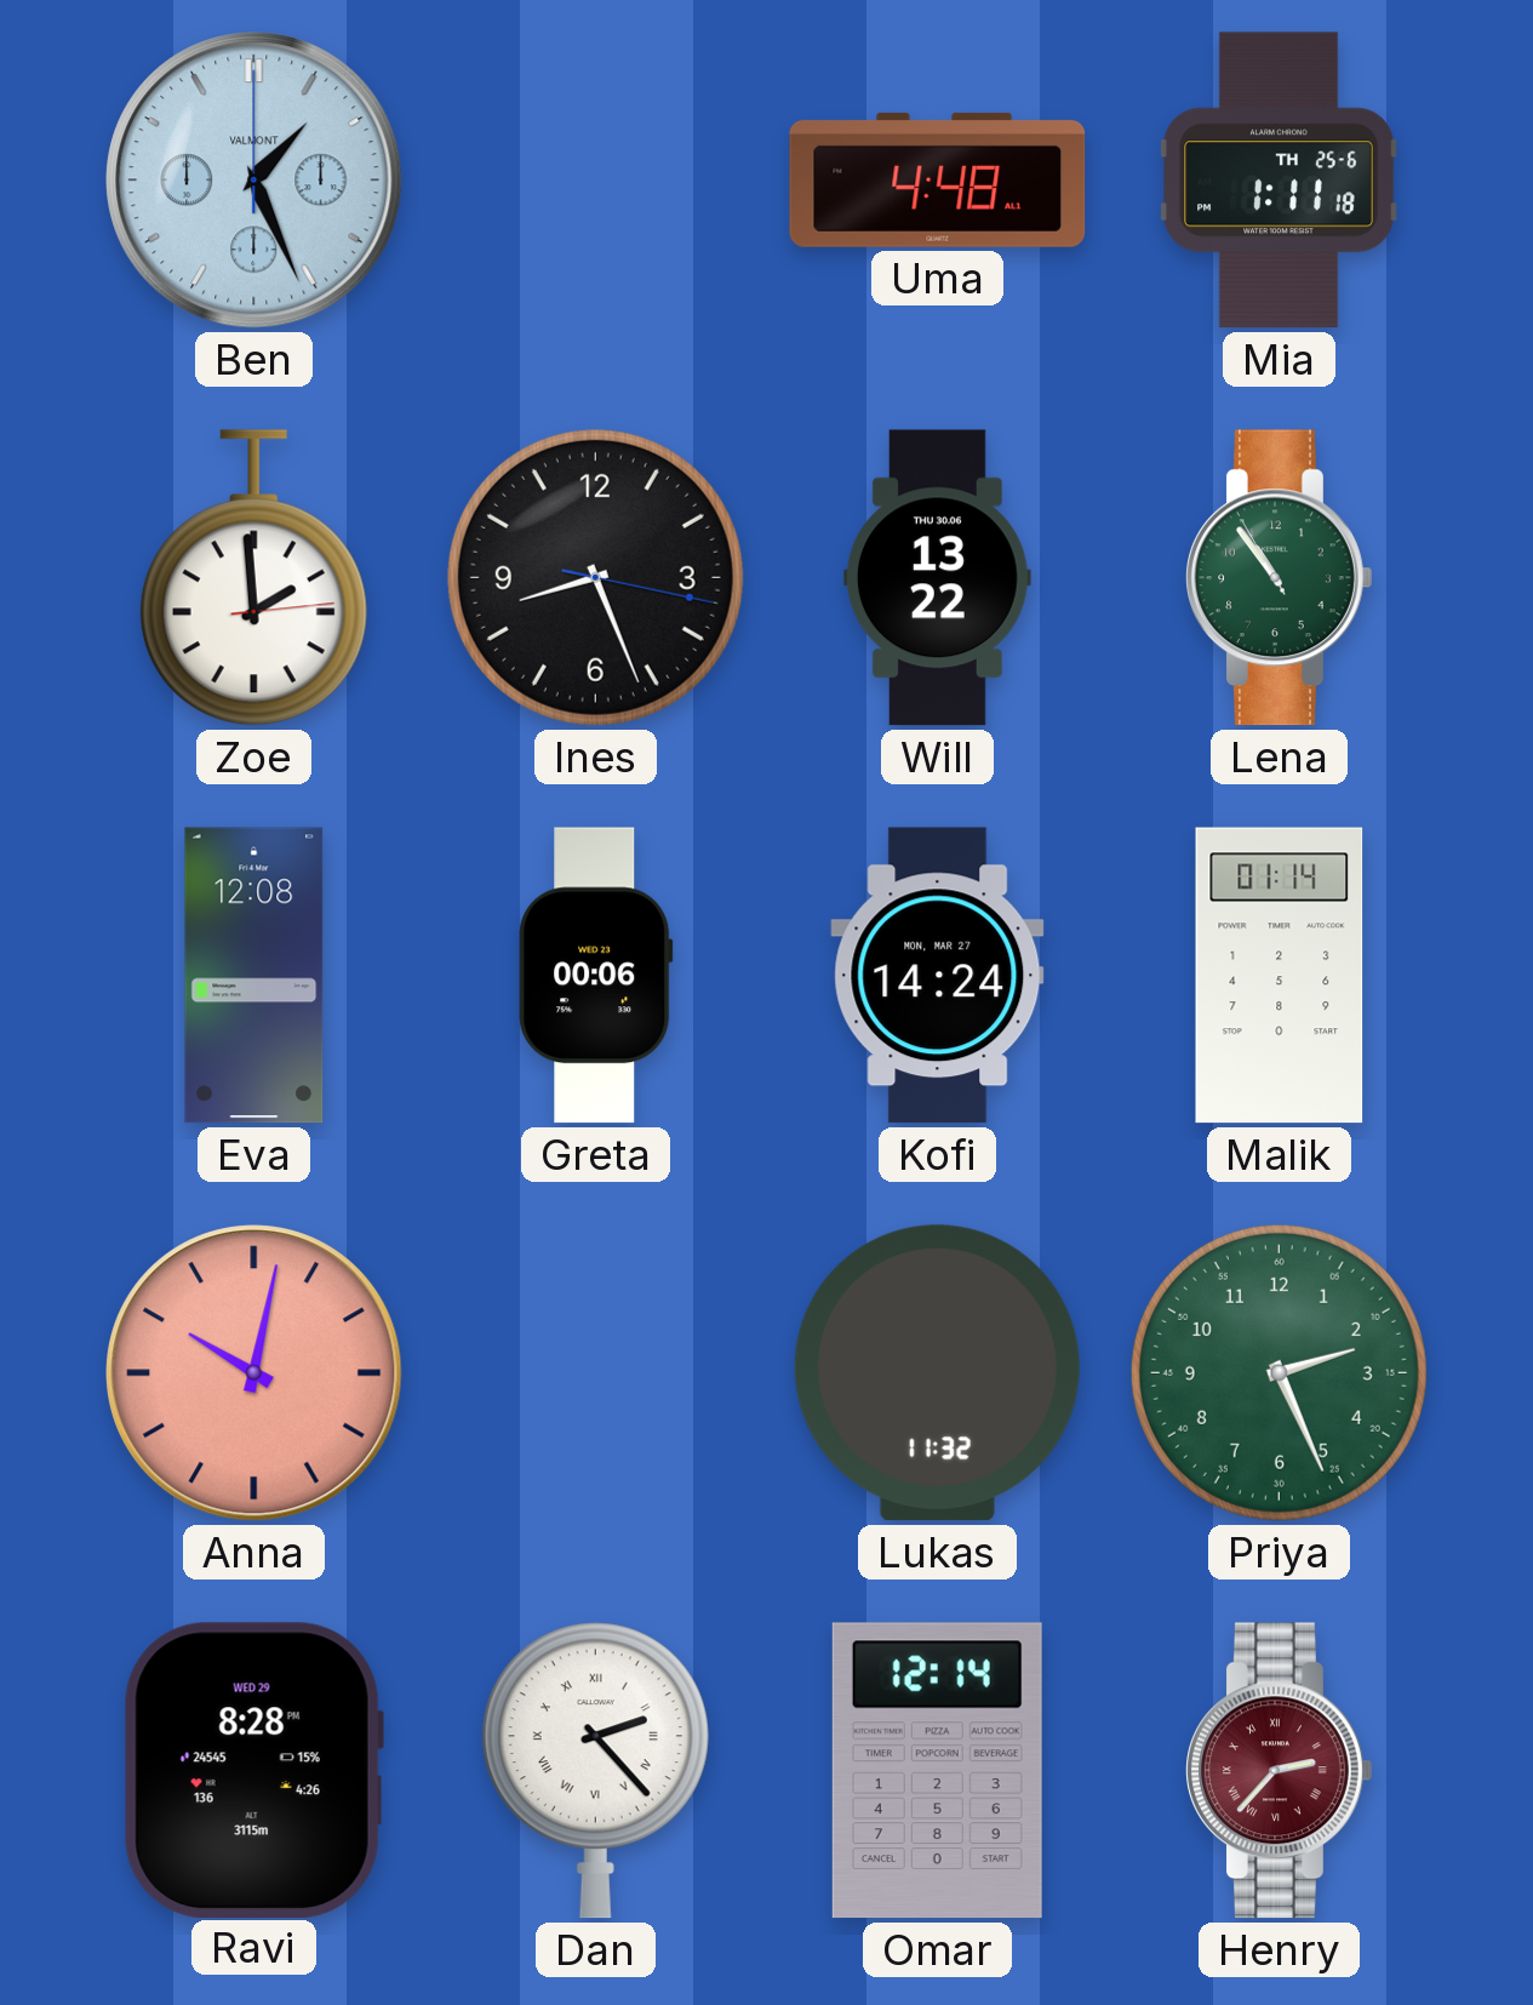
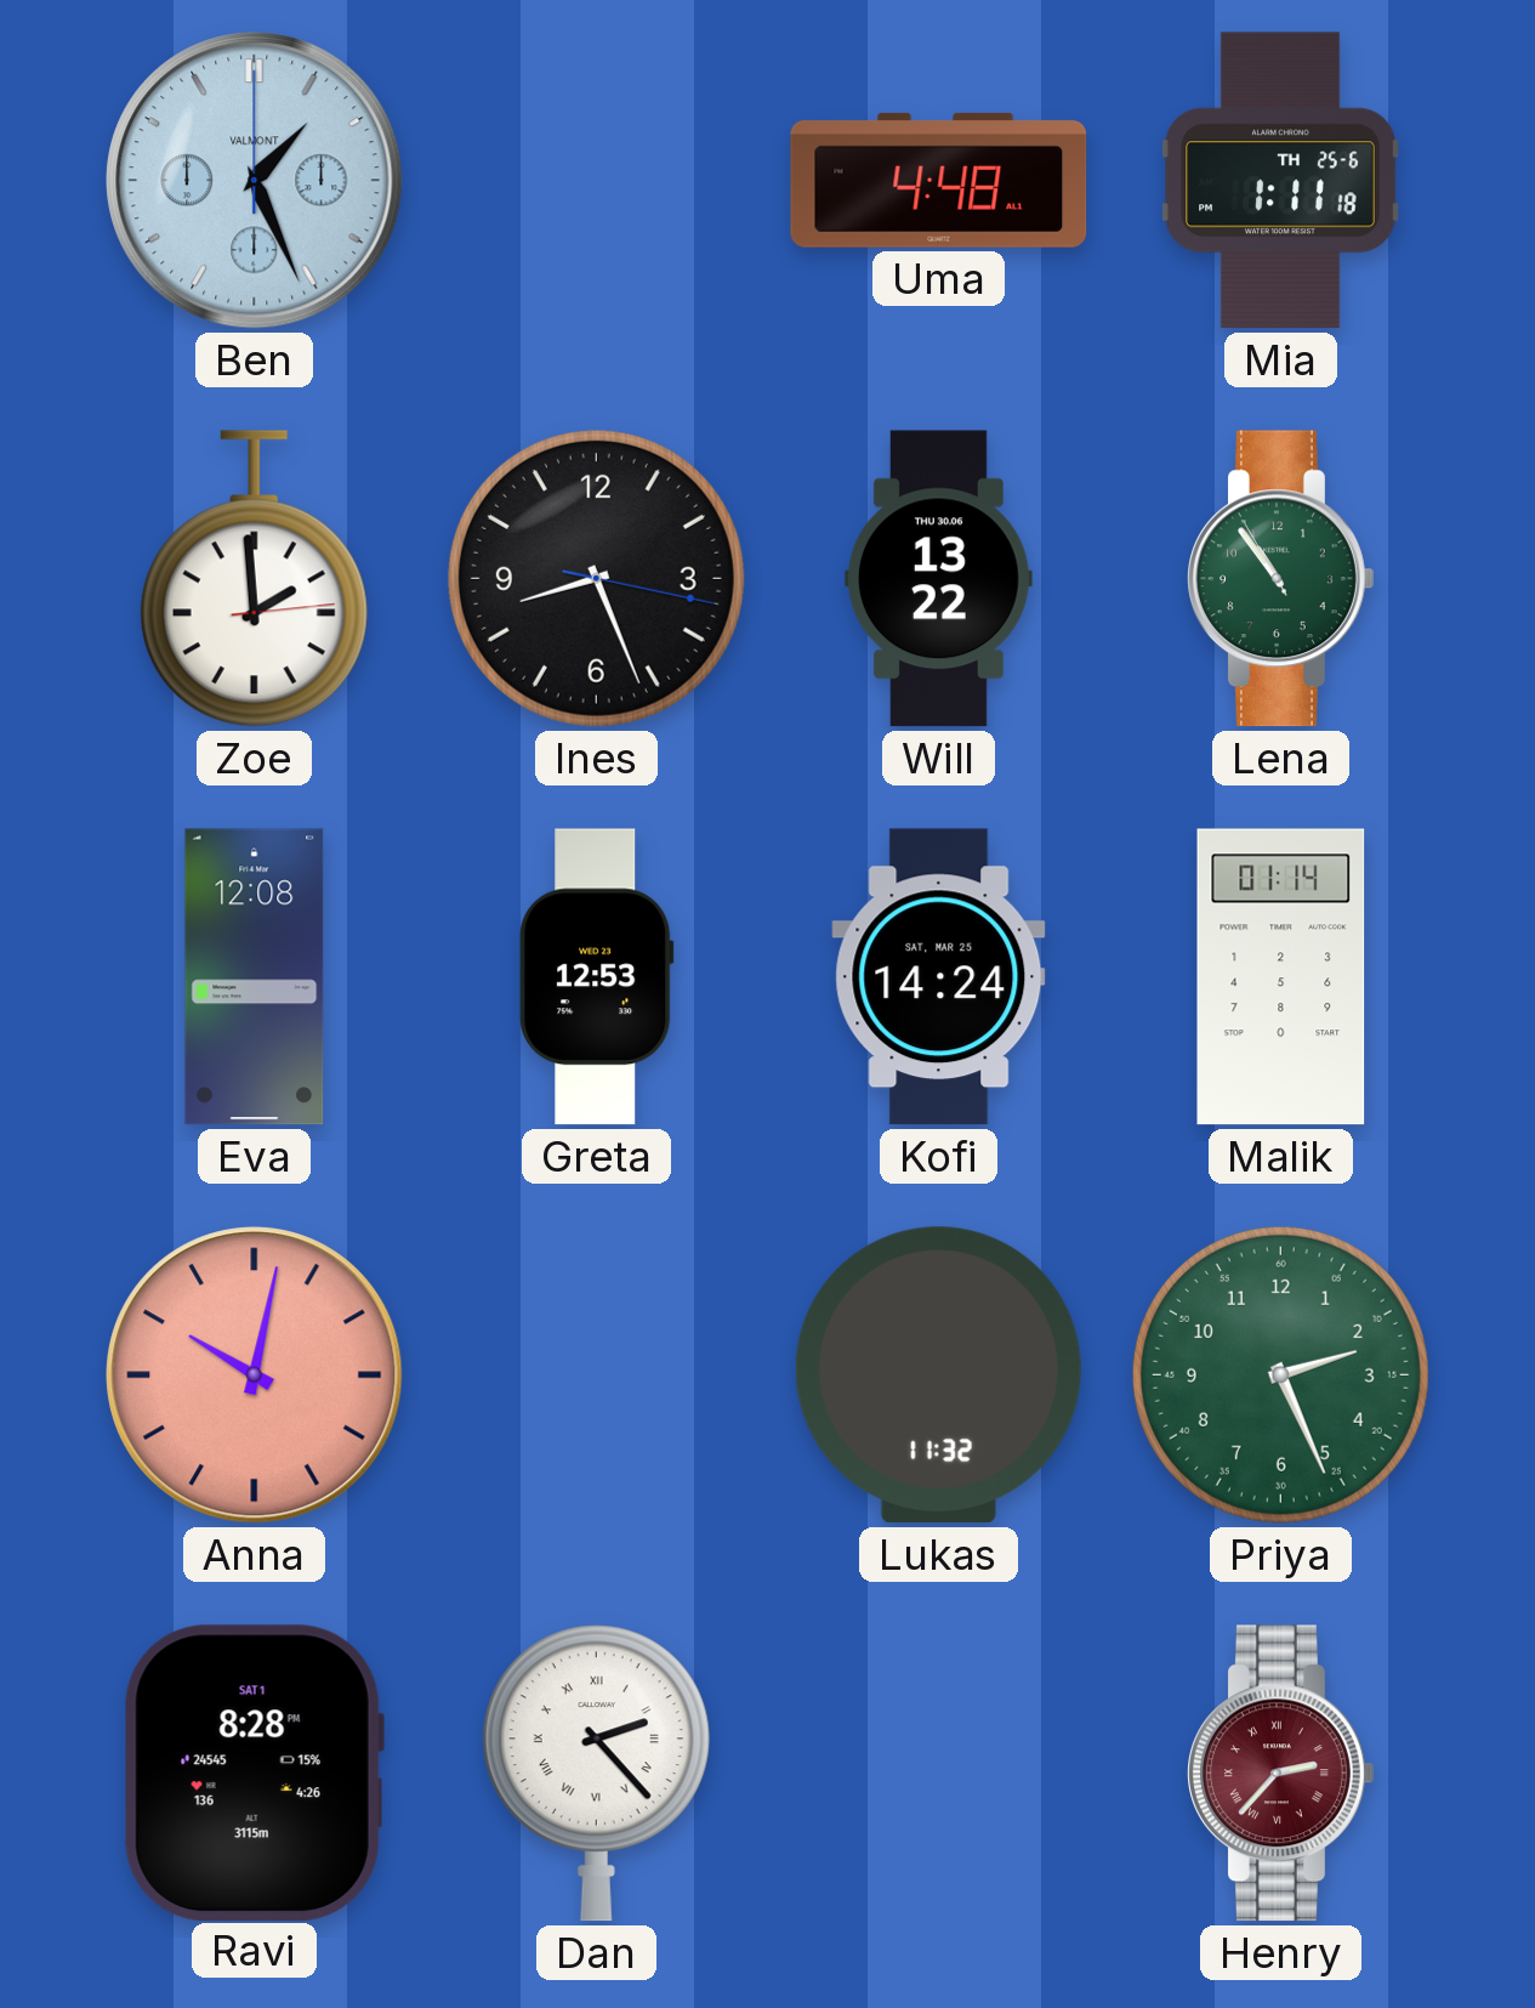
Greta: 00:06 -> 12:53
Kofi date: MON, MAR 27 -> SAT, MAR 25
Ravi date: WED 29 -> SAT 1
Omar: 12:14 -> none
